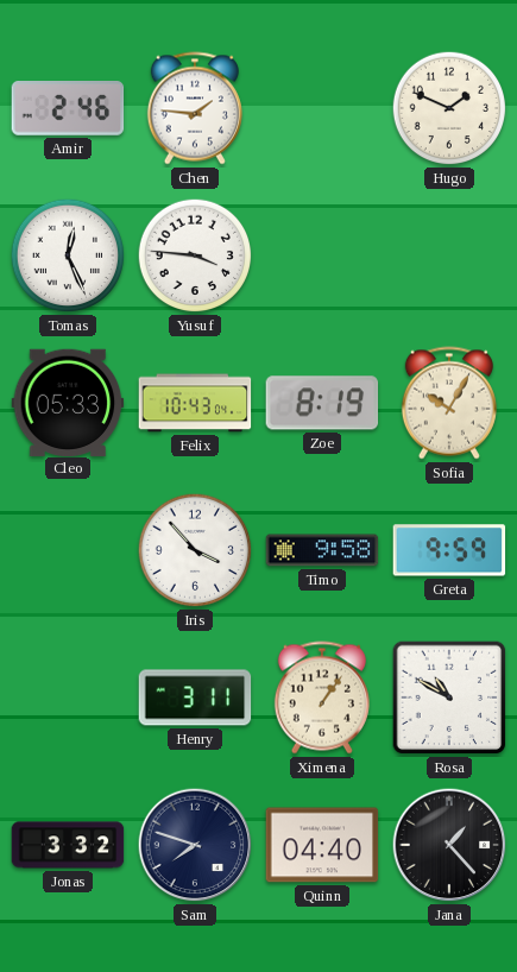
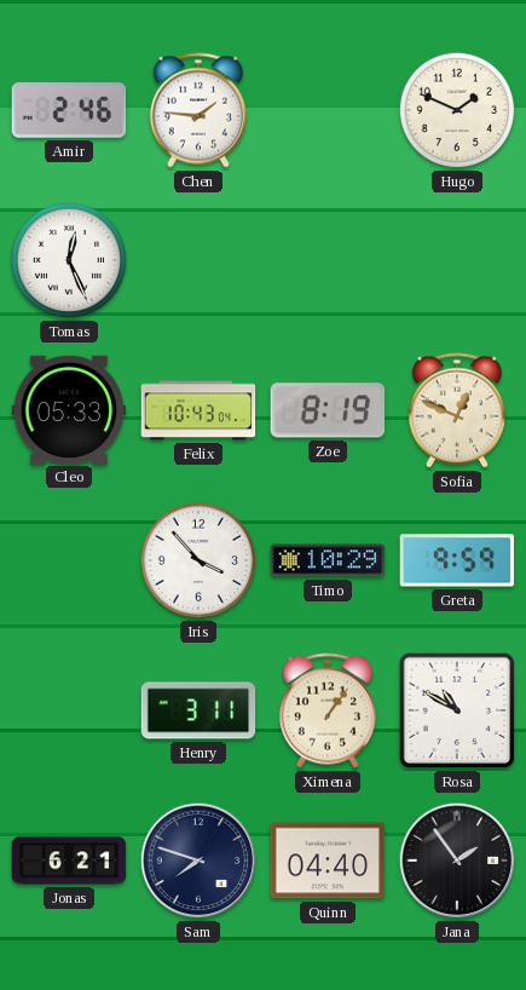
Yusuf: 3:46 -> none
Sofia: 10:05 -> 12:49
Timo: 9:58 -> 10:29
Jonas: 3:32 -> 6:21
Jana: 1:23 -> 1:54
